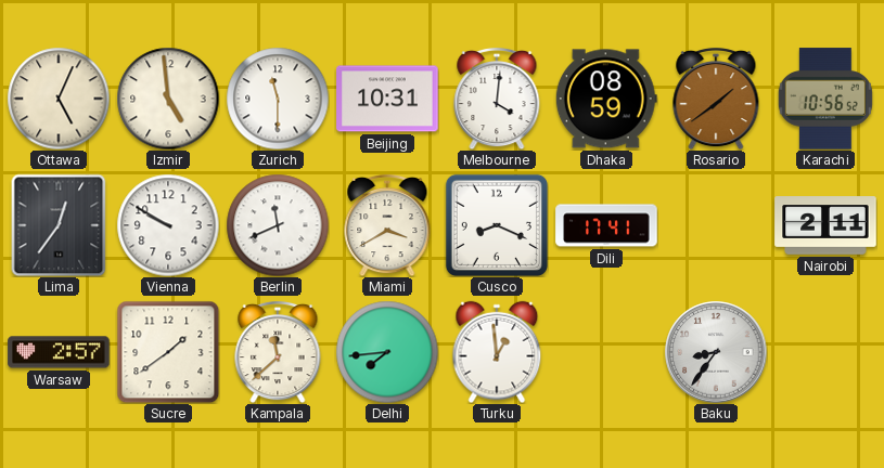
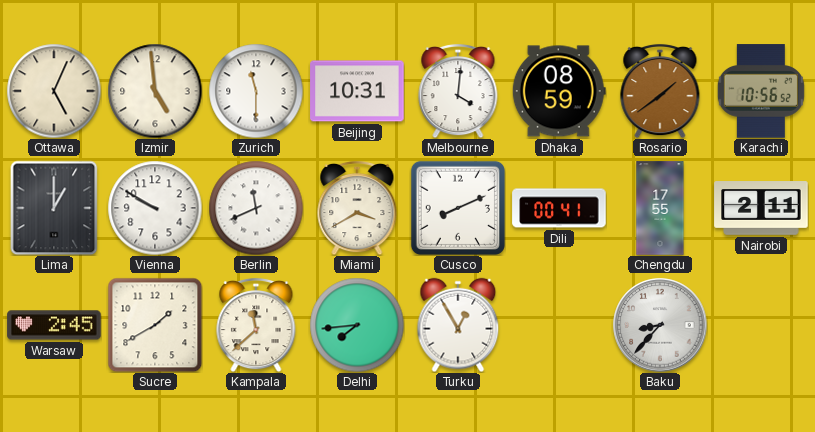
Lima: 12:36 -> 1:00
Cusco: 8:19 -> 8:11
Dili: 17:41 -> 00:41
Chengdu: none -> 17:55
Warsaw: 2:57 -> 2:45
Sucre: 1:39 -> 1:40
Turku: 12:59 -> 12:55
Baku: 8:36 -> 8:37
